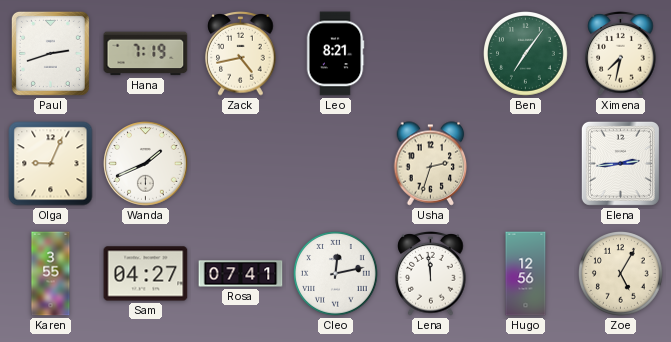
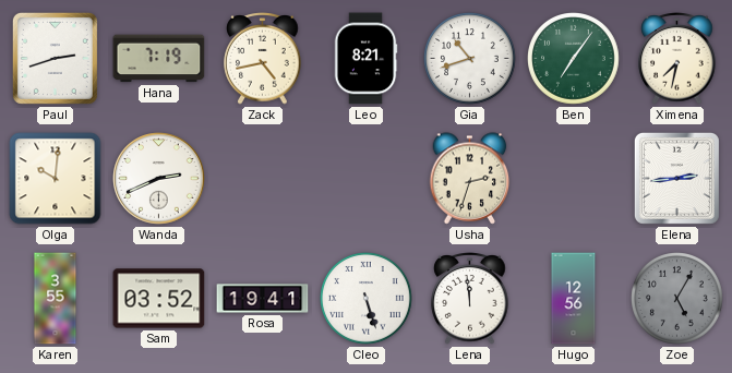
Gia: none -> 10:42
Olga: 9:04 -> 10:01
Wanda: 1:41 -> 2:41
Sam: 04:27 -> 03:52
Rosa: 07:41 -> 19:41
Cleo: 12:13 -> 5:27
Zoe dial: cream -> grey
